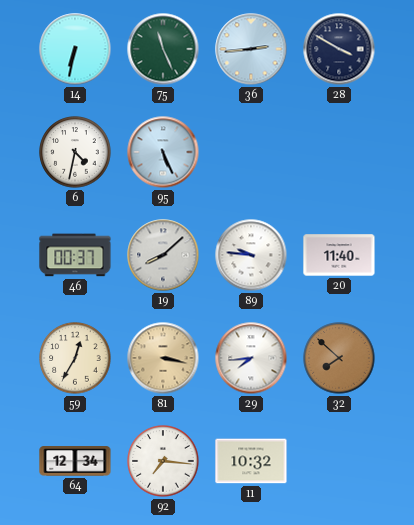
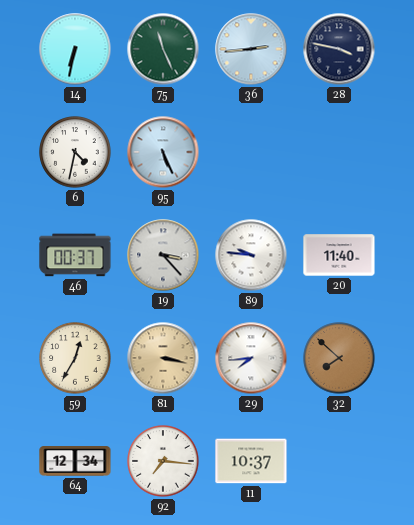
28: 3:50 -> 3:47
19: 8:08 -> 3:23
11: 10:32 -> 10:37
